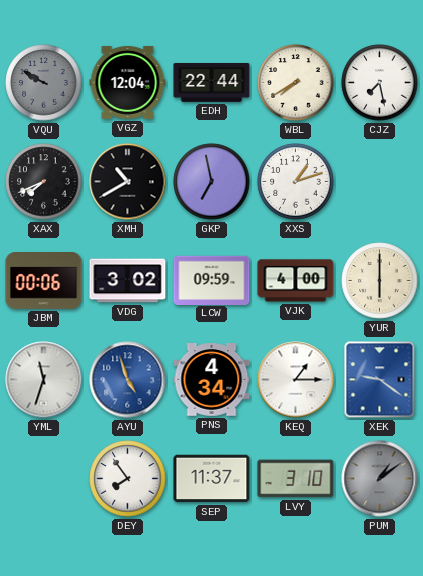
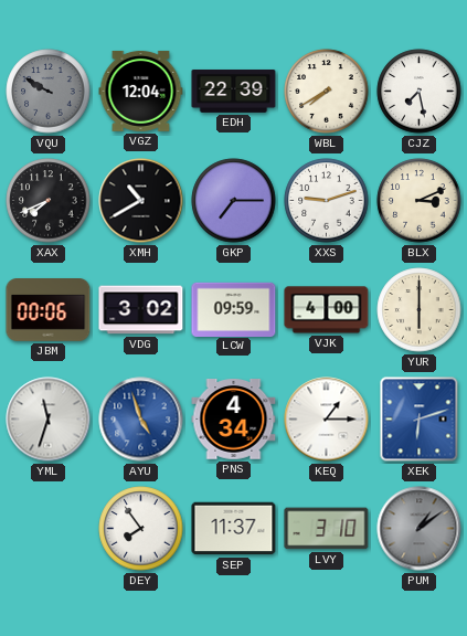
EDH: 22:44 -> 22:39
GKP: 6:58 -> 7:15
XXS: 1:12 -> 9:12
BLX: none -> 3:11
XEK: 9:21 -> 6:12
